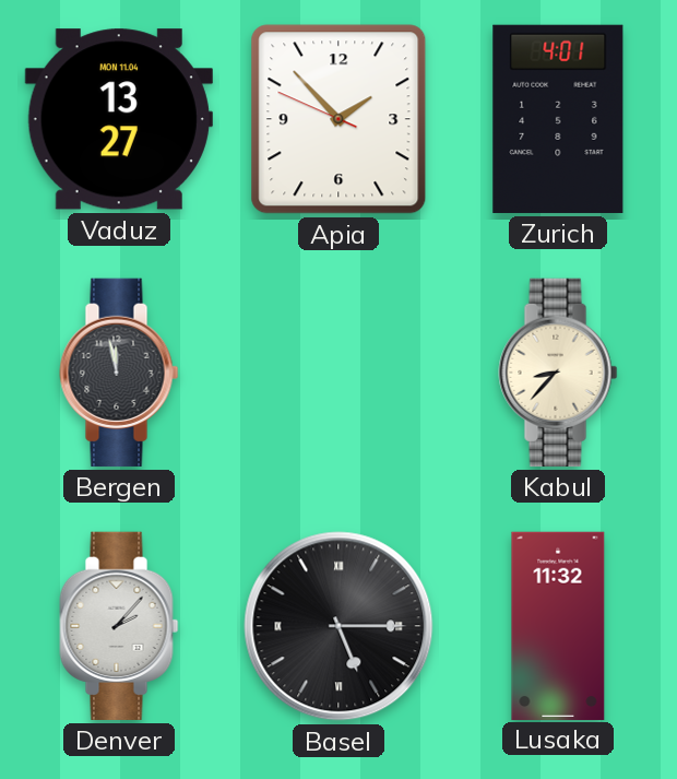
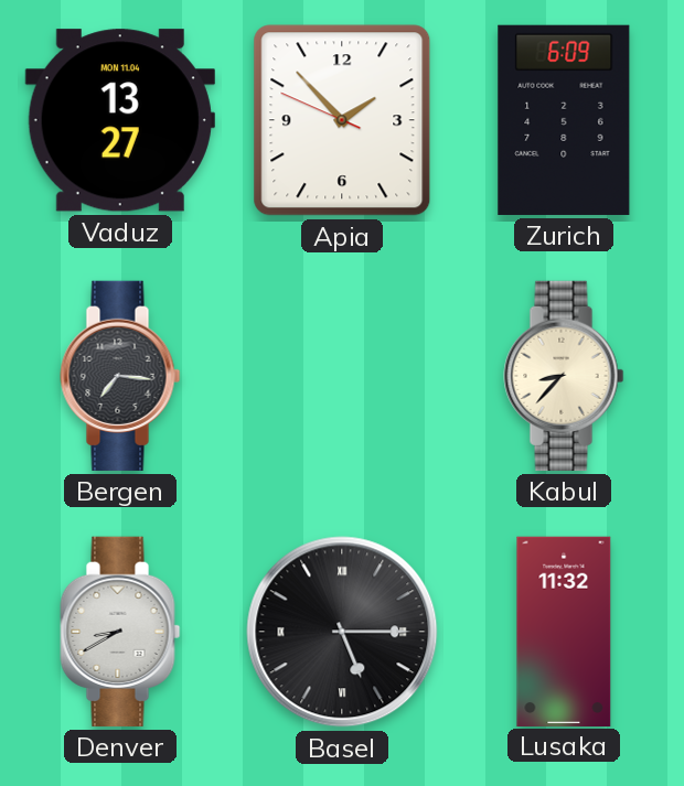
Zurich: 4:01 -> 6:09
Bergen: 11:58 -> 7:16
Denver: 2:07 -> 8:40
